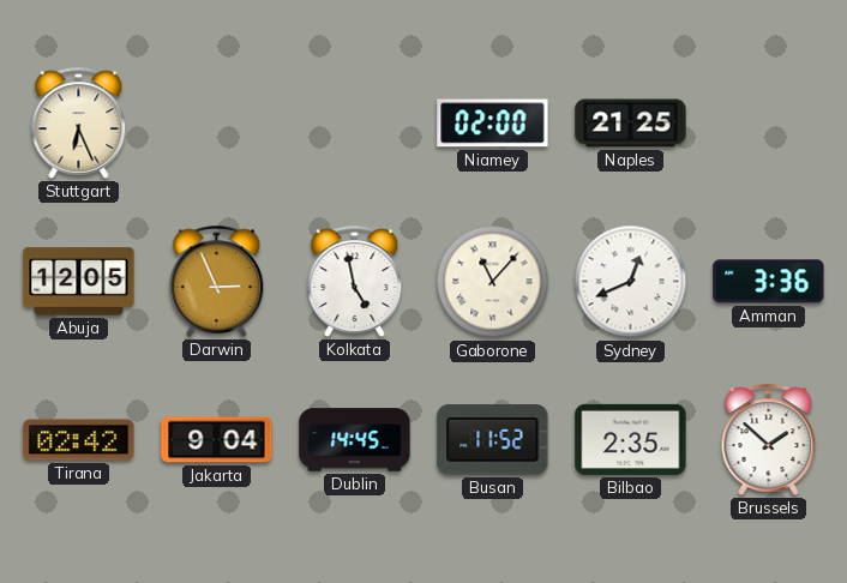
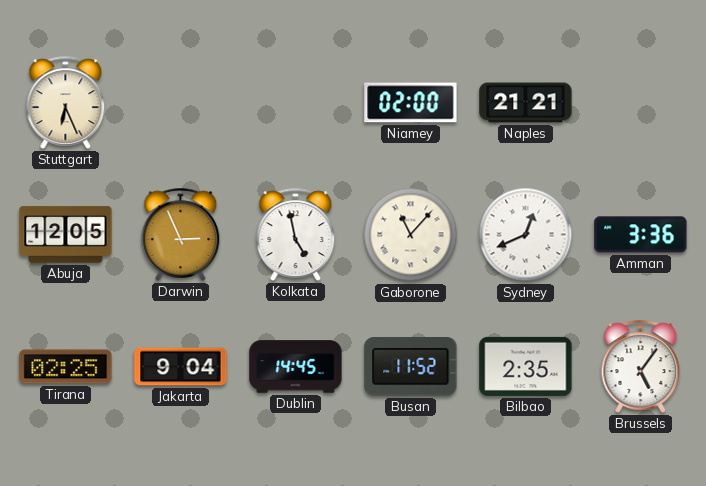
Naples: 21:25 -> 21:21
Tirana: 02:42 -> 02:25
Brussels: 1:52 -> 5:06
